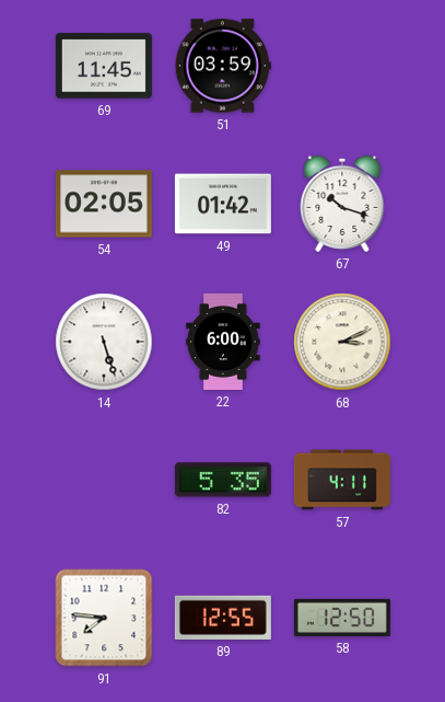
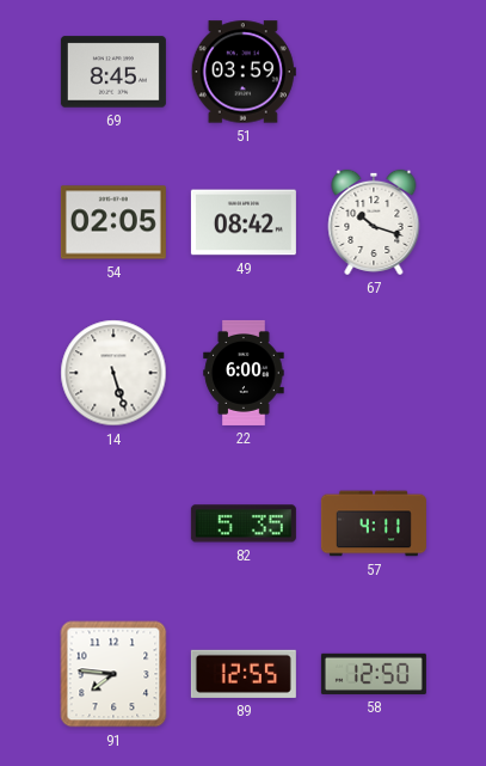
69: 11:45 -> 8:45
49: 01:42 -> 08:42
68: 3:11 -> none
